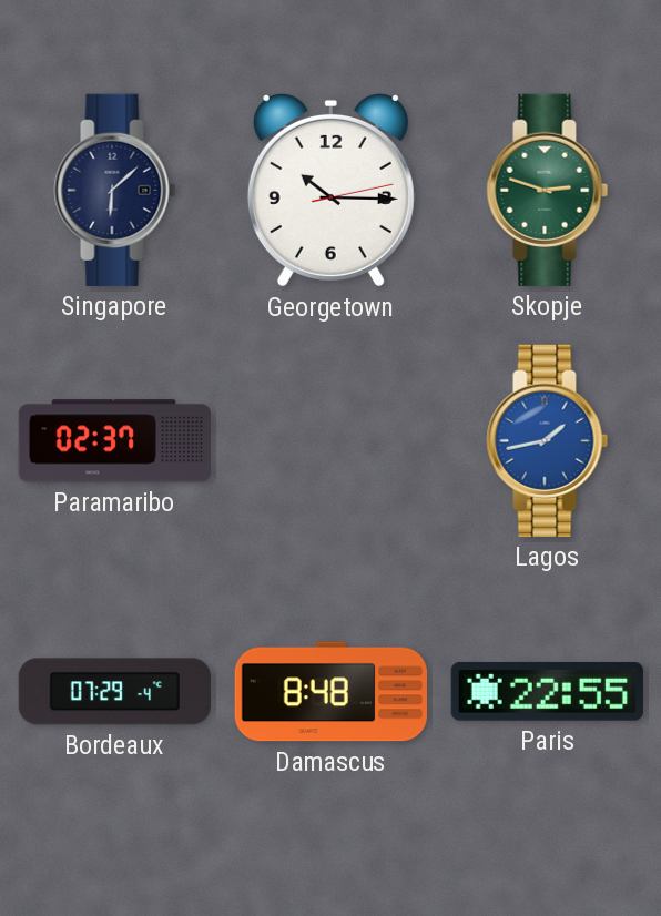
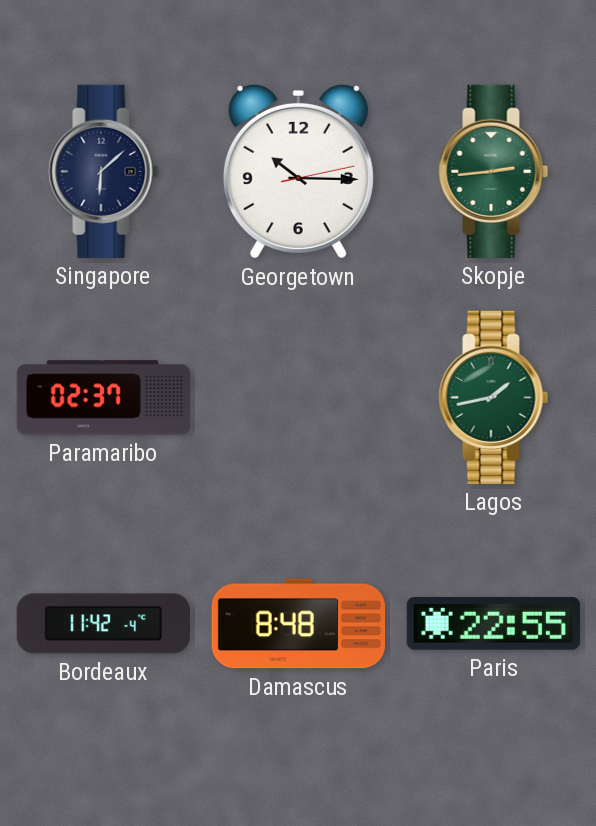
Skopje: 2:48 -> 2:44
Lagos dial: blue -> green
Bordeaux: 07:29 -> 11:42
